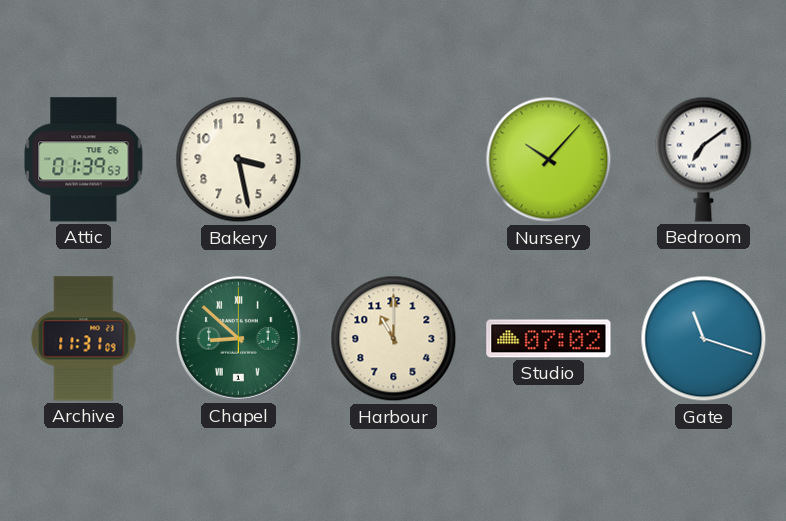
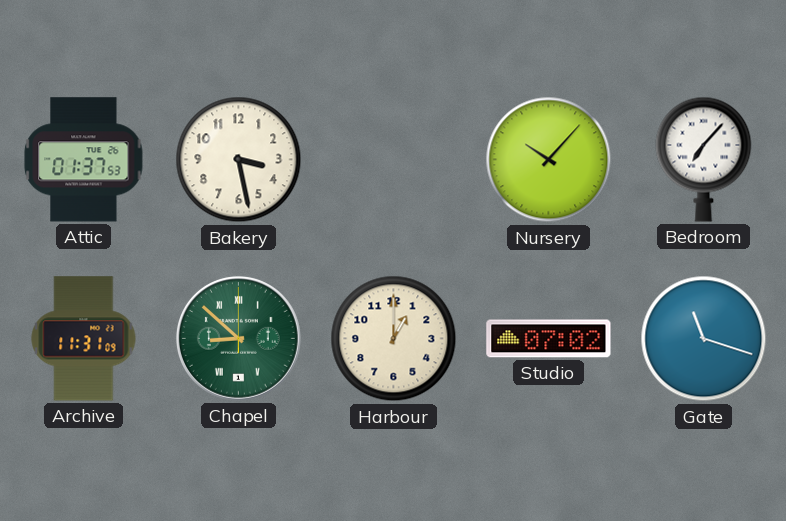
Attic: 01:39 -> 01:37
Bedroom: 7:09 -> 7:07
Harbour: 11:00 -> 1:00
